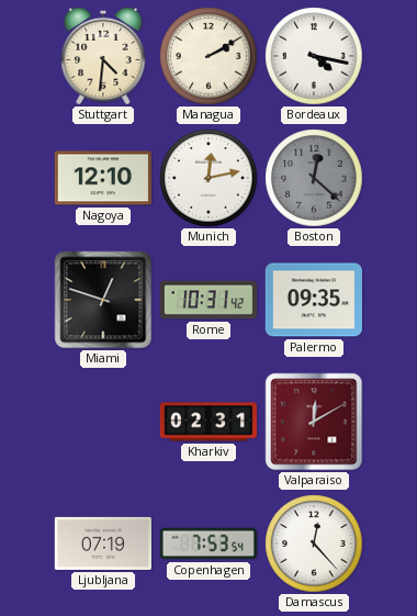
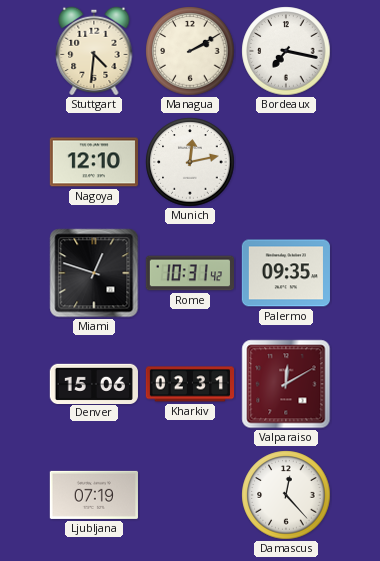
Bordeaux: 4:17 -> 7:17
Boston: 12:22 -> none
Denver: none -> 15:06
Copenhagen: 7:53 -> none
